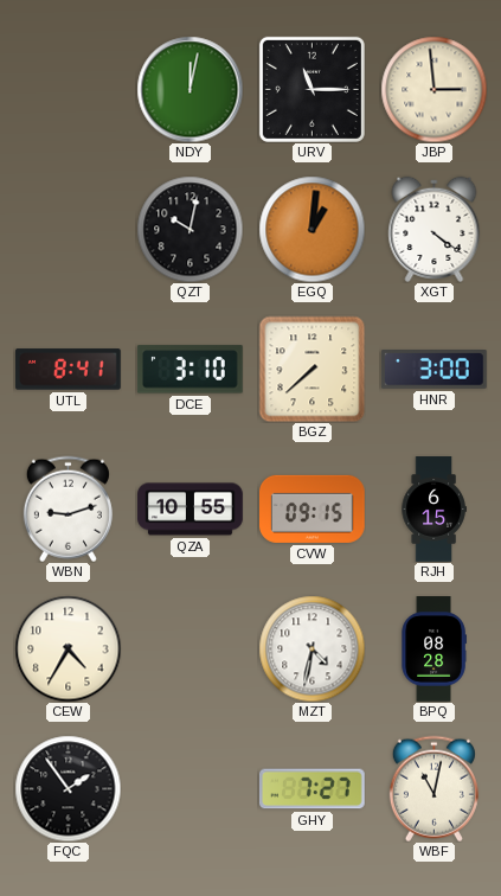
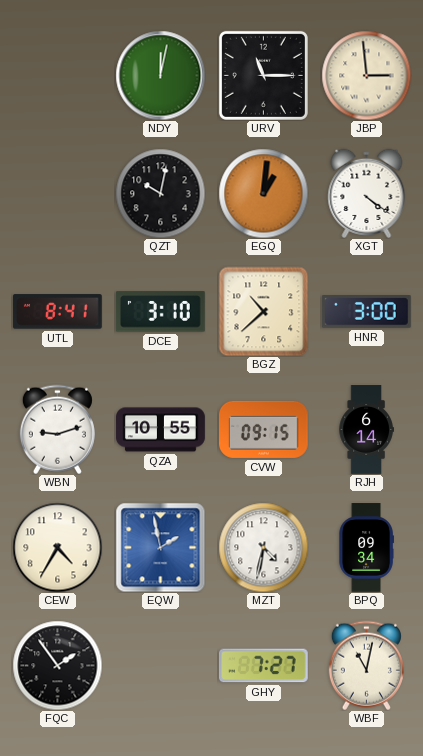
BGZ: 7:38 -> 10:38
RJH: 6:15 -> 6:14
EQW: none -> 1:58
BPQ: 08:28 -> 09:34
